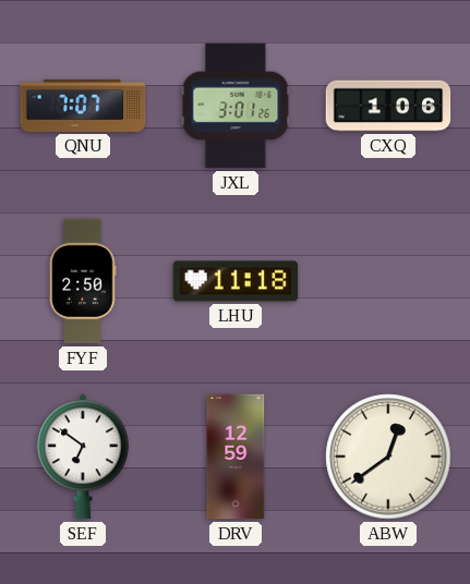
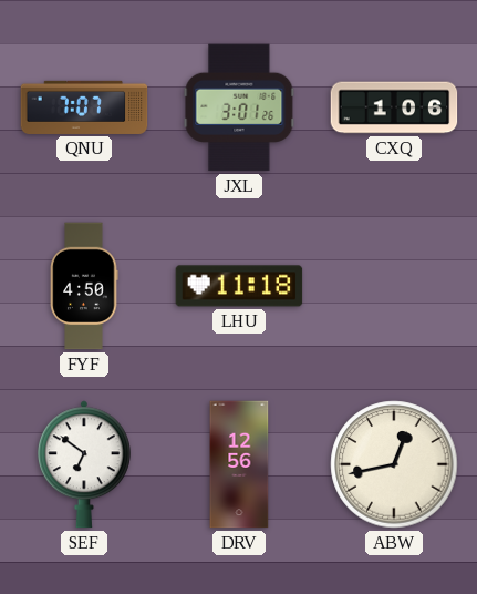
FYF: 2:50 -> 4:50
DRV: 12:59 -> 12:56
ABW: 12:39 -> 12:43
